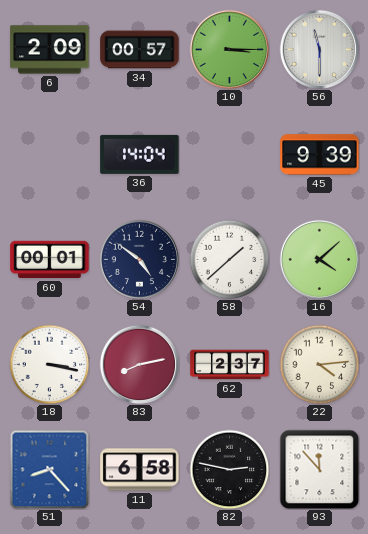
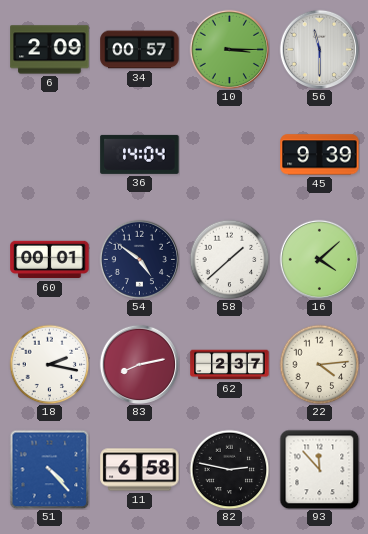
18: 3:17 -> 2:17
51: 8:23 -> 4:23
